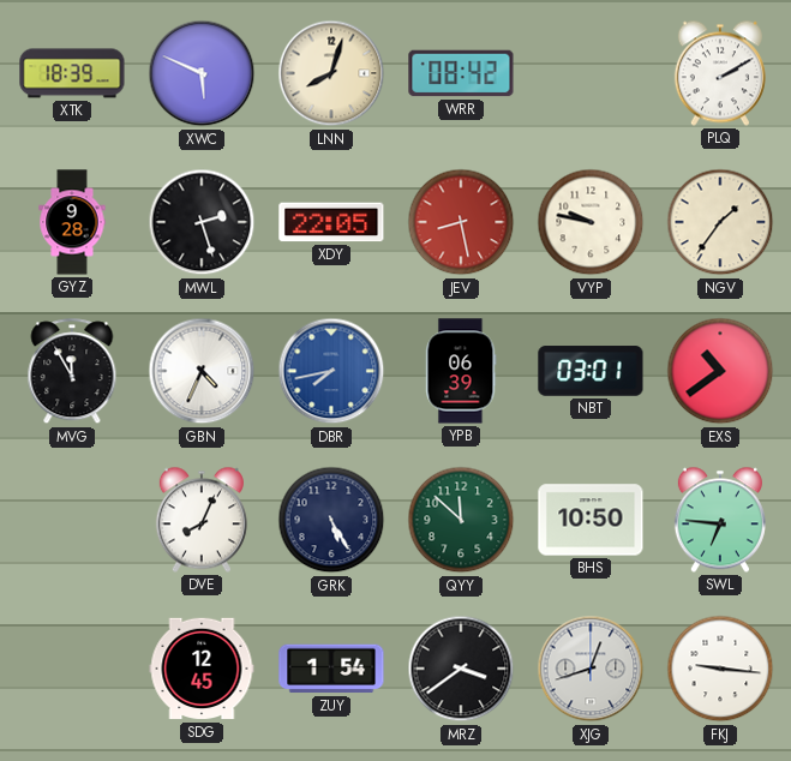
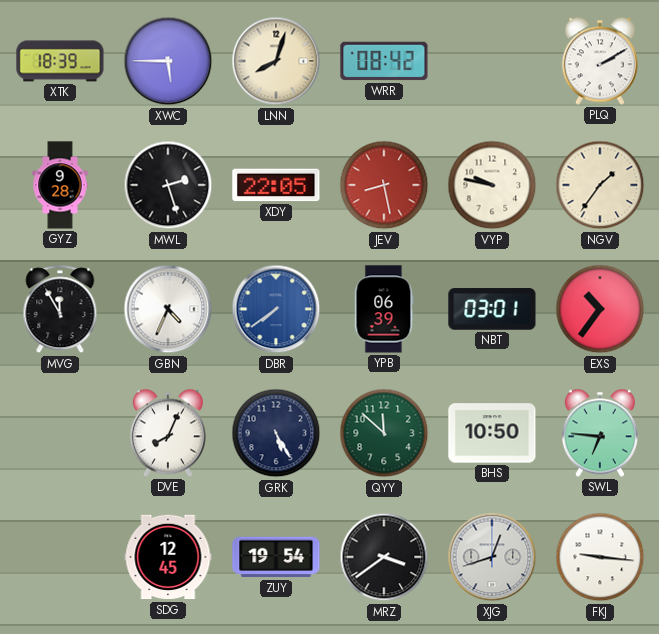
XWC: 5:49 -> 5:45
DBR: 7:43 -> 7:39
EXS: 10:39 -> 10:36
ZUY: 1:54 -> 19:54
